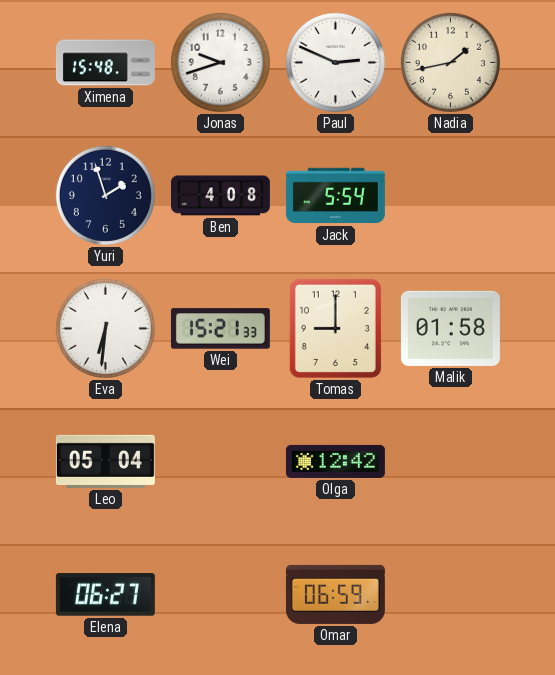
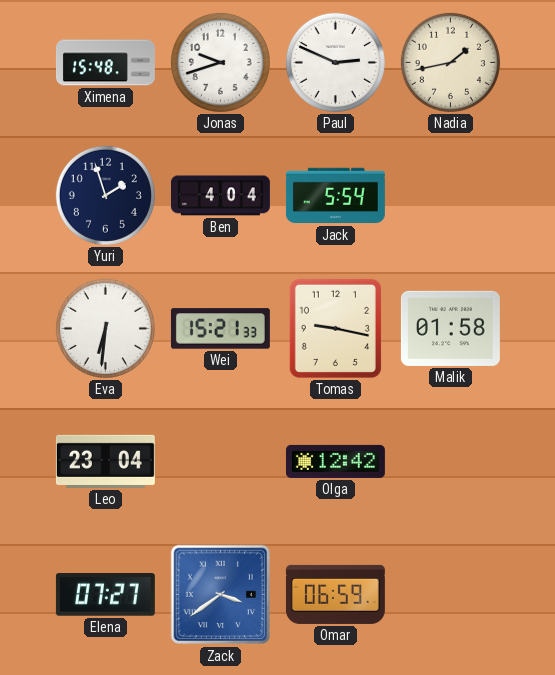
Ben: 4:08 -> 4:04
Tomas: 9:00 -> 9:17
Leo: 05:04 -> 23:04
Elena: 06:27 -> 07:27
Zack: none -> 3:39
